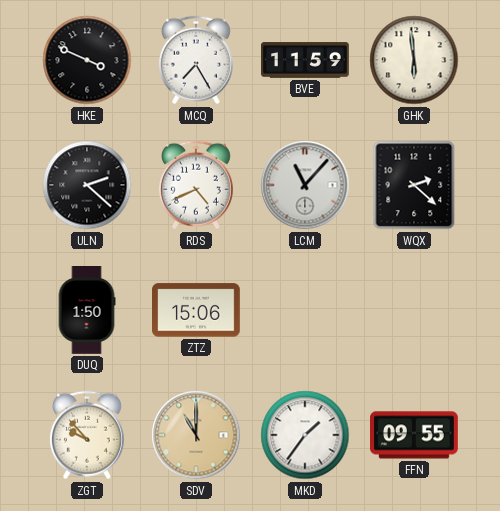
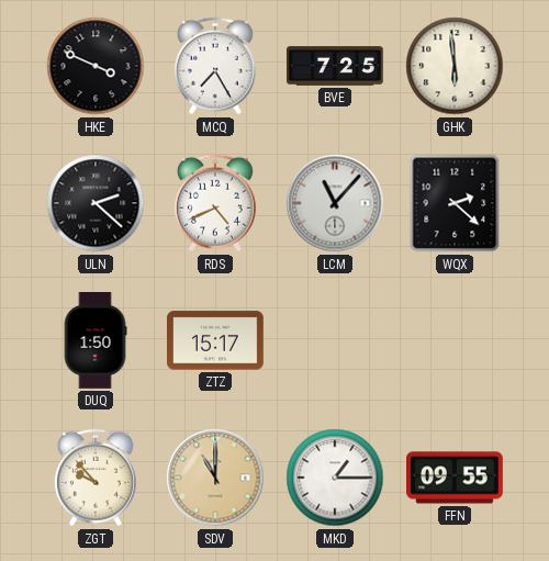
BVE: 11:59 -> 7:25
ZTZ: 15:06 -> 15:17
MKD: 1:36 -> 1:15
